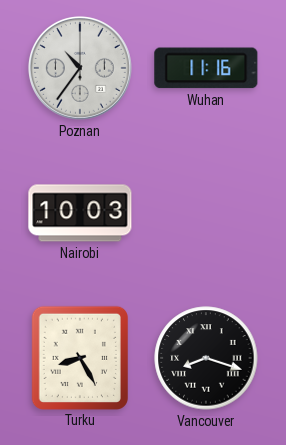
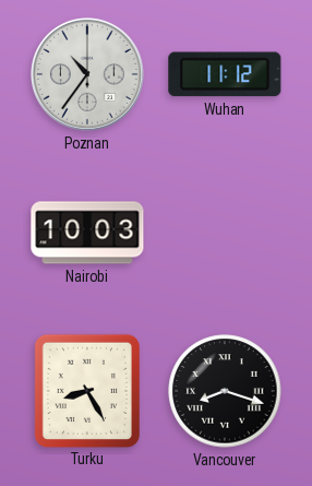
Wuhan: 11:16 -> 11:12
